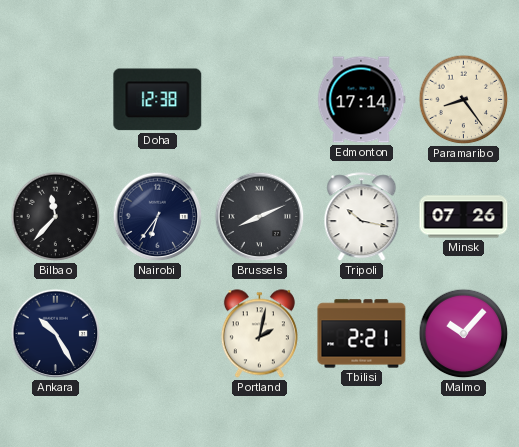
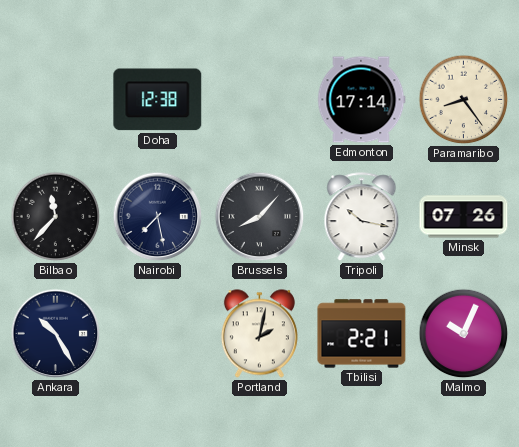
Nairobi: 6:36 -> 7:28
Brussels: 8:11 -> 8:07
Malmo: 10:07 -> 10:04
